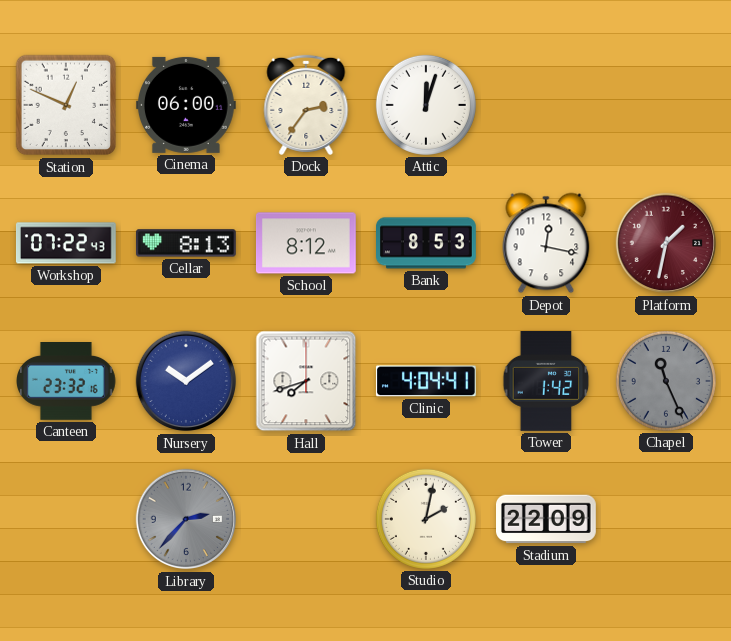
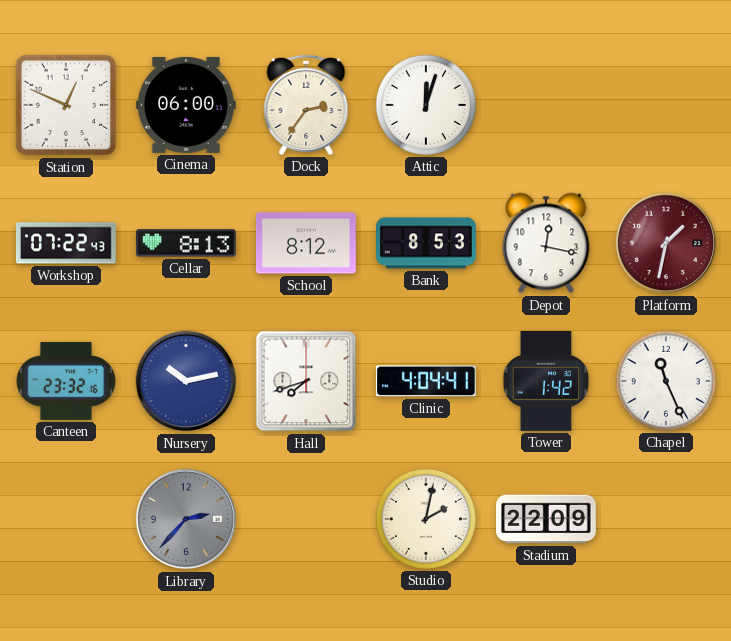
Nursery: 10:09 -> 10:13
Chapel dial: grey -> white
